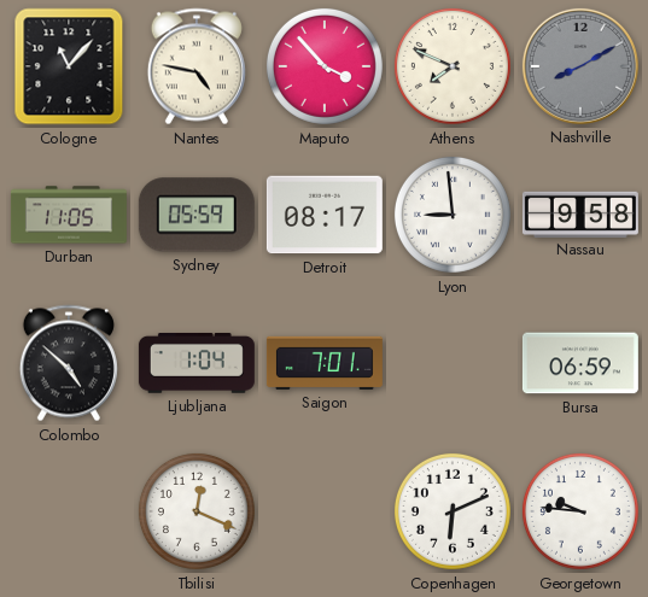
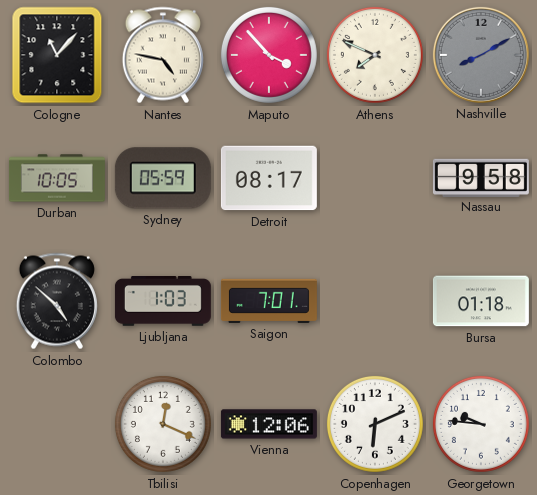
Durban: 11:05 -> 10:05
Lyon: 8:59 -> none
Ljubljana: 1:04 -> 1:03
Bursa: 06:59 -> 01:18
Vienna: none -> 12:06
